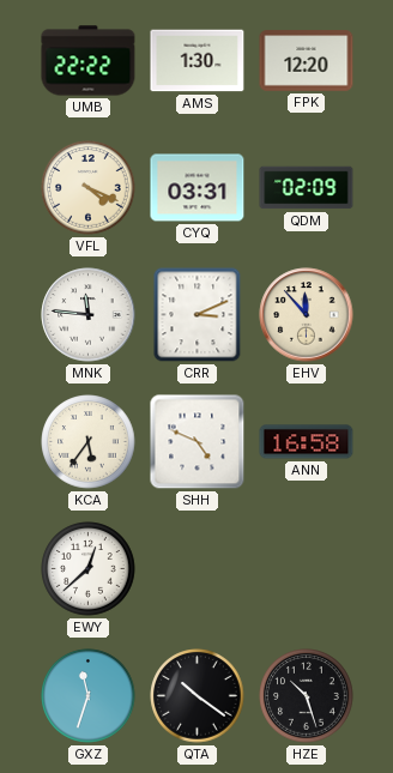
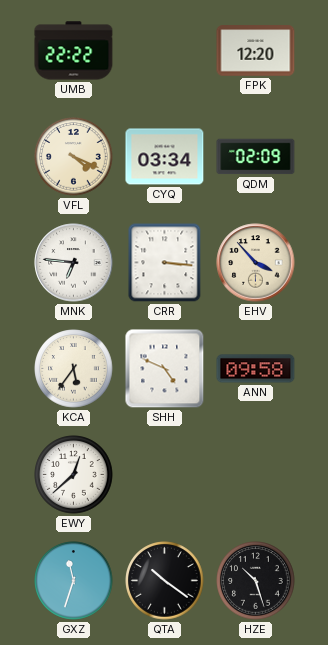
AMS: 1:30 -> none
CYQ: 03:31 -> 03:34
MNK: 11:46 -> 6:46
CRR: 3:11 -> 3:16
EHV: 11:53 -> 3:53
ANN: 16:58 -> 09:58
